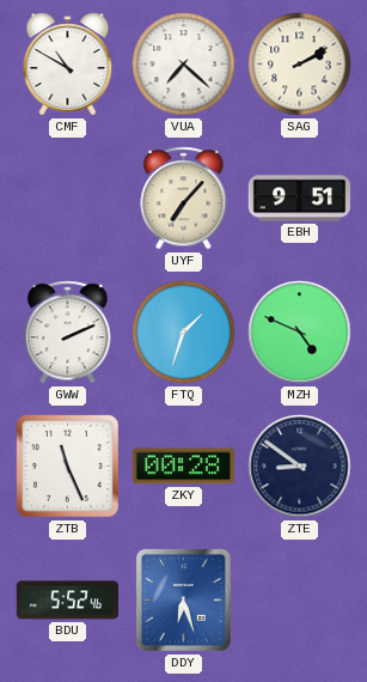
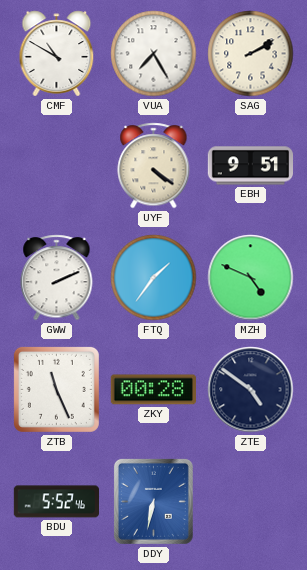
VUA: 7:22 -> 7:25
UYF: 7:07 -> 4:21
FTQ: 1:33 -> 1:36
ZTE: 8:51 -> 4:51
DDY: 6:27 -> 6:32
